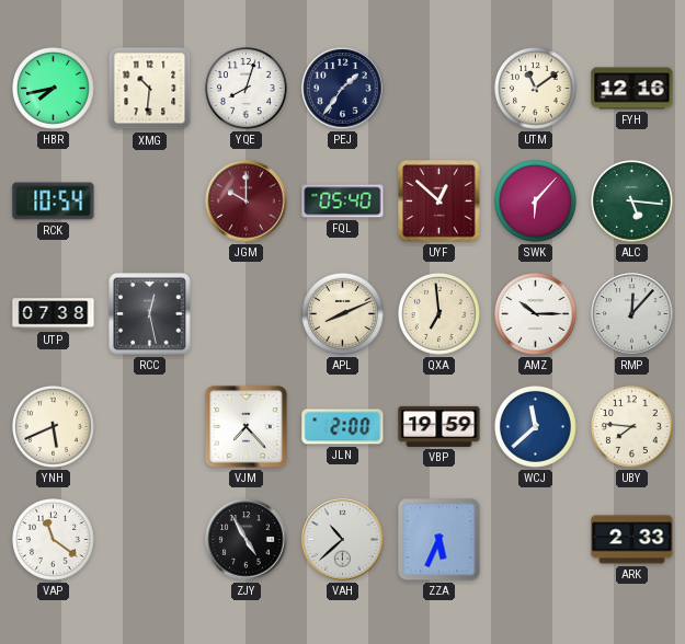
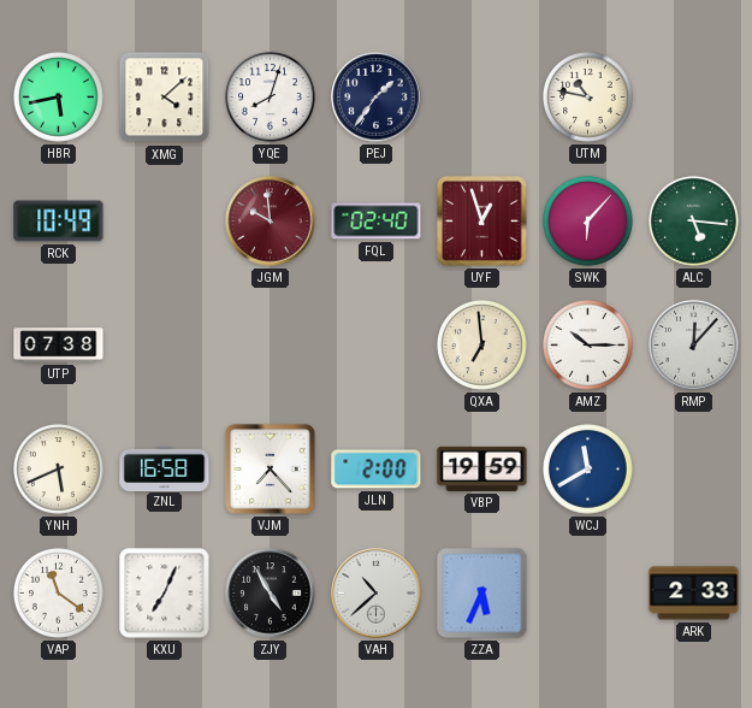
HBR: 7:43 -> 5:43
XMG: 10:31 -> 4:08
UTM: 11:09 -> 10:47
FYH: 12:16 -> none
RCK: 10:54 -> 10:49
JGM: 10:00 -> 9:59
FQL: 05:40 -> 02:40
UYF: 12:52 -> 12:57
RCC: 12:28 -> none
APL: 8:11 -> none
ZNL: none -> 16:58
WCJ: 11:38 -> 11:40
UBY: 7:46 -> none
KXU: none -> 7:04
